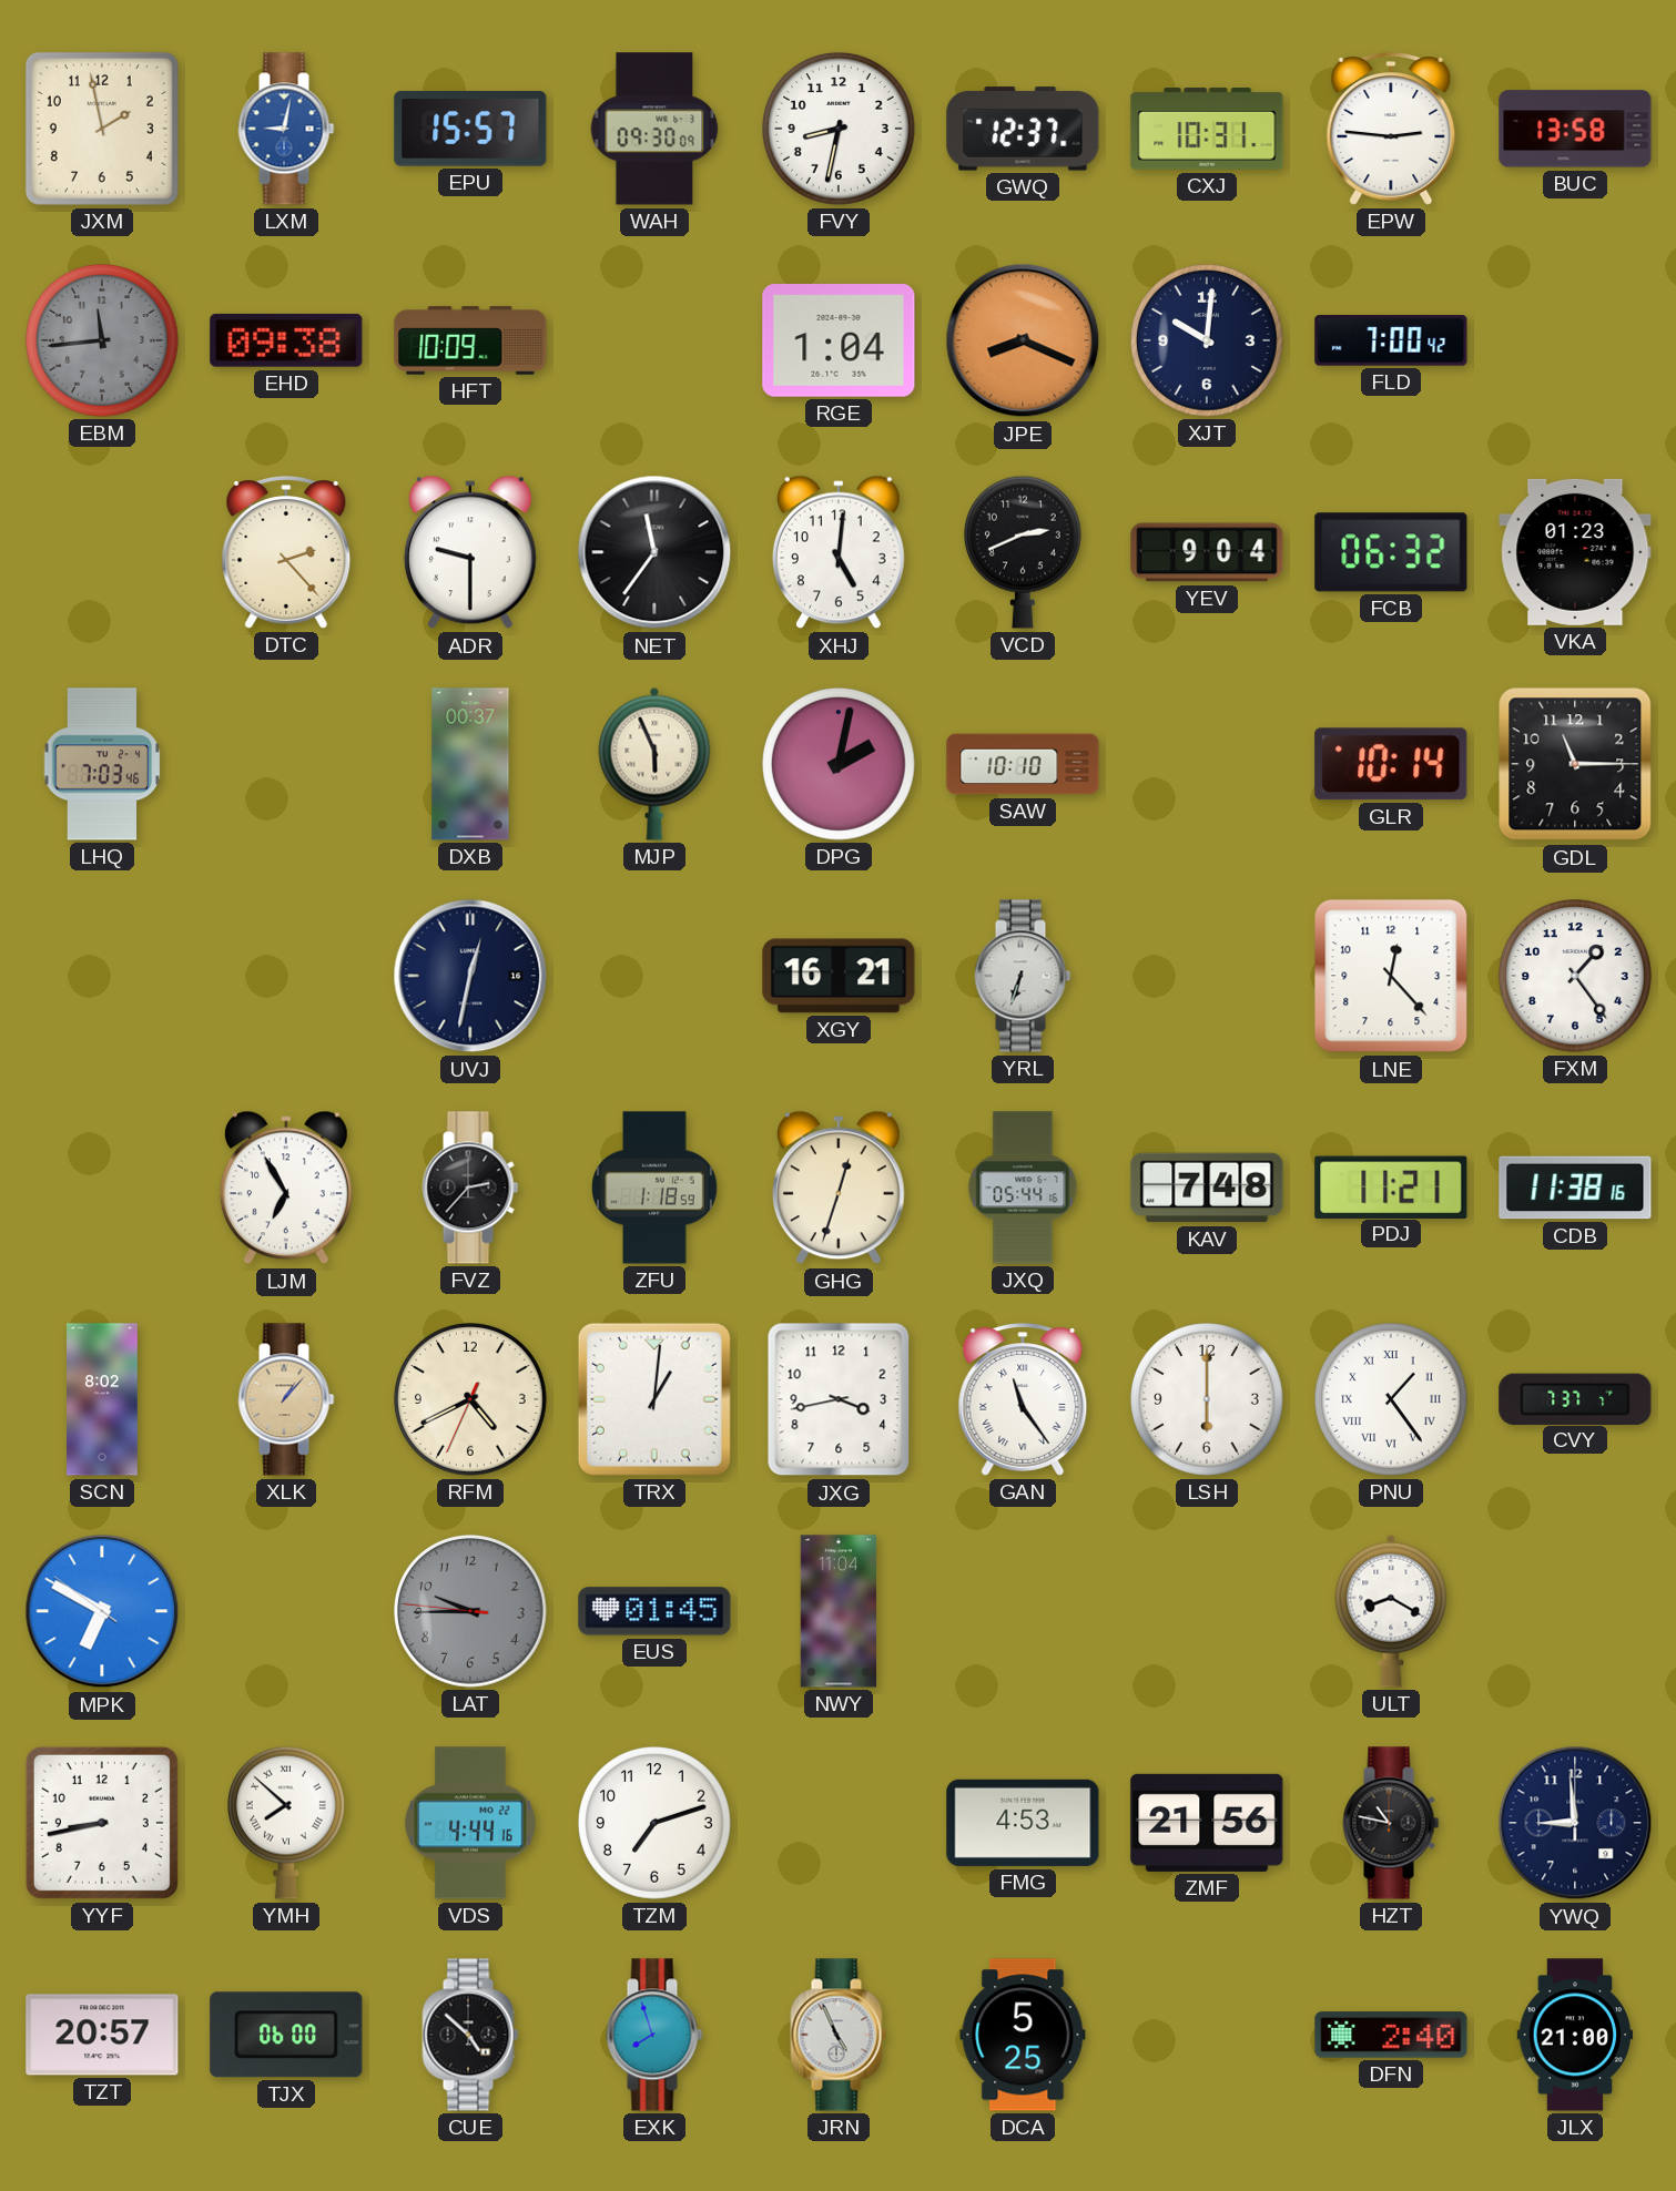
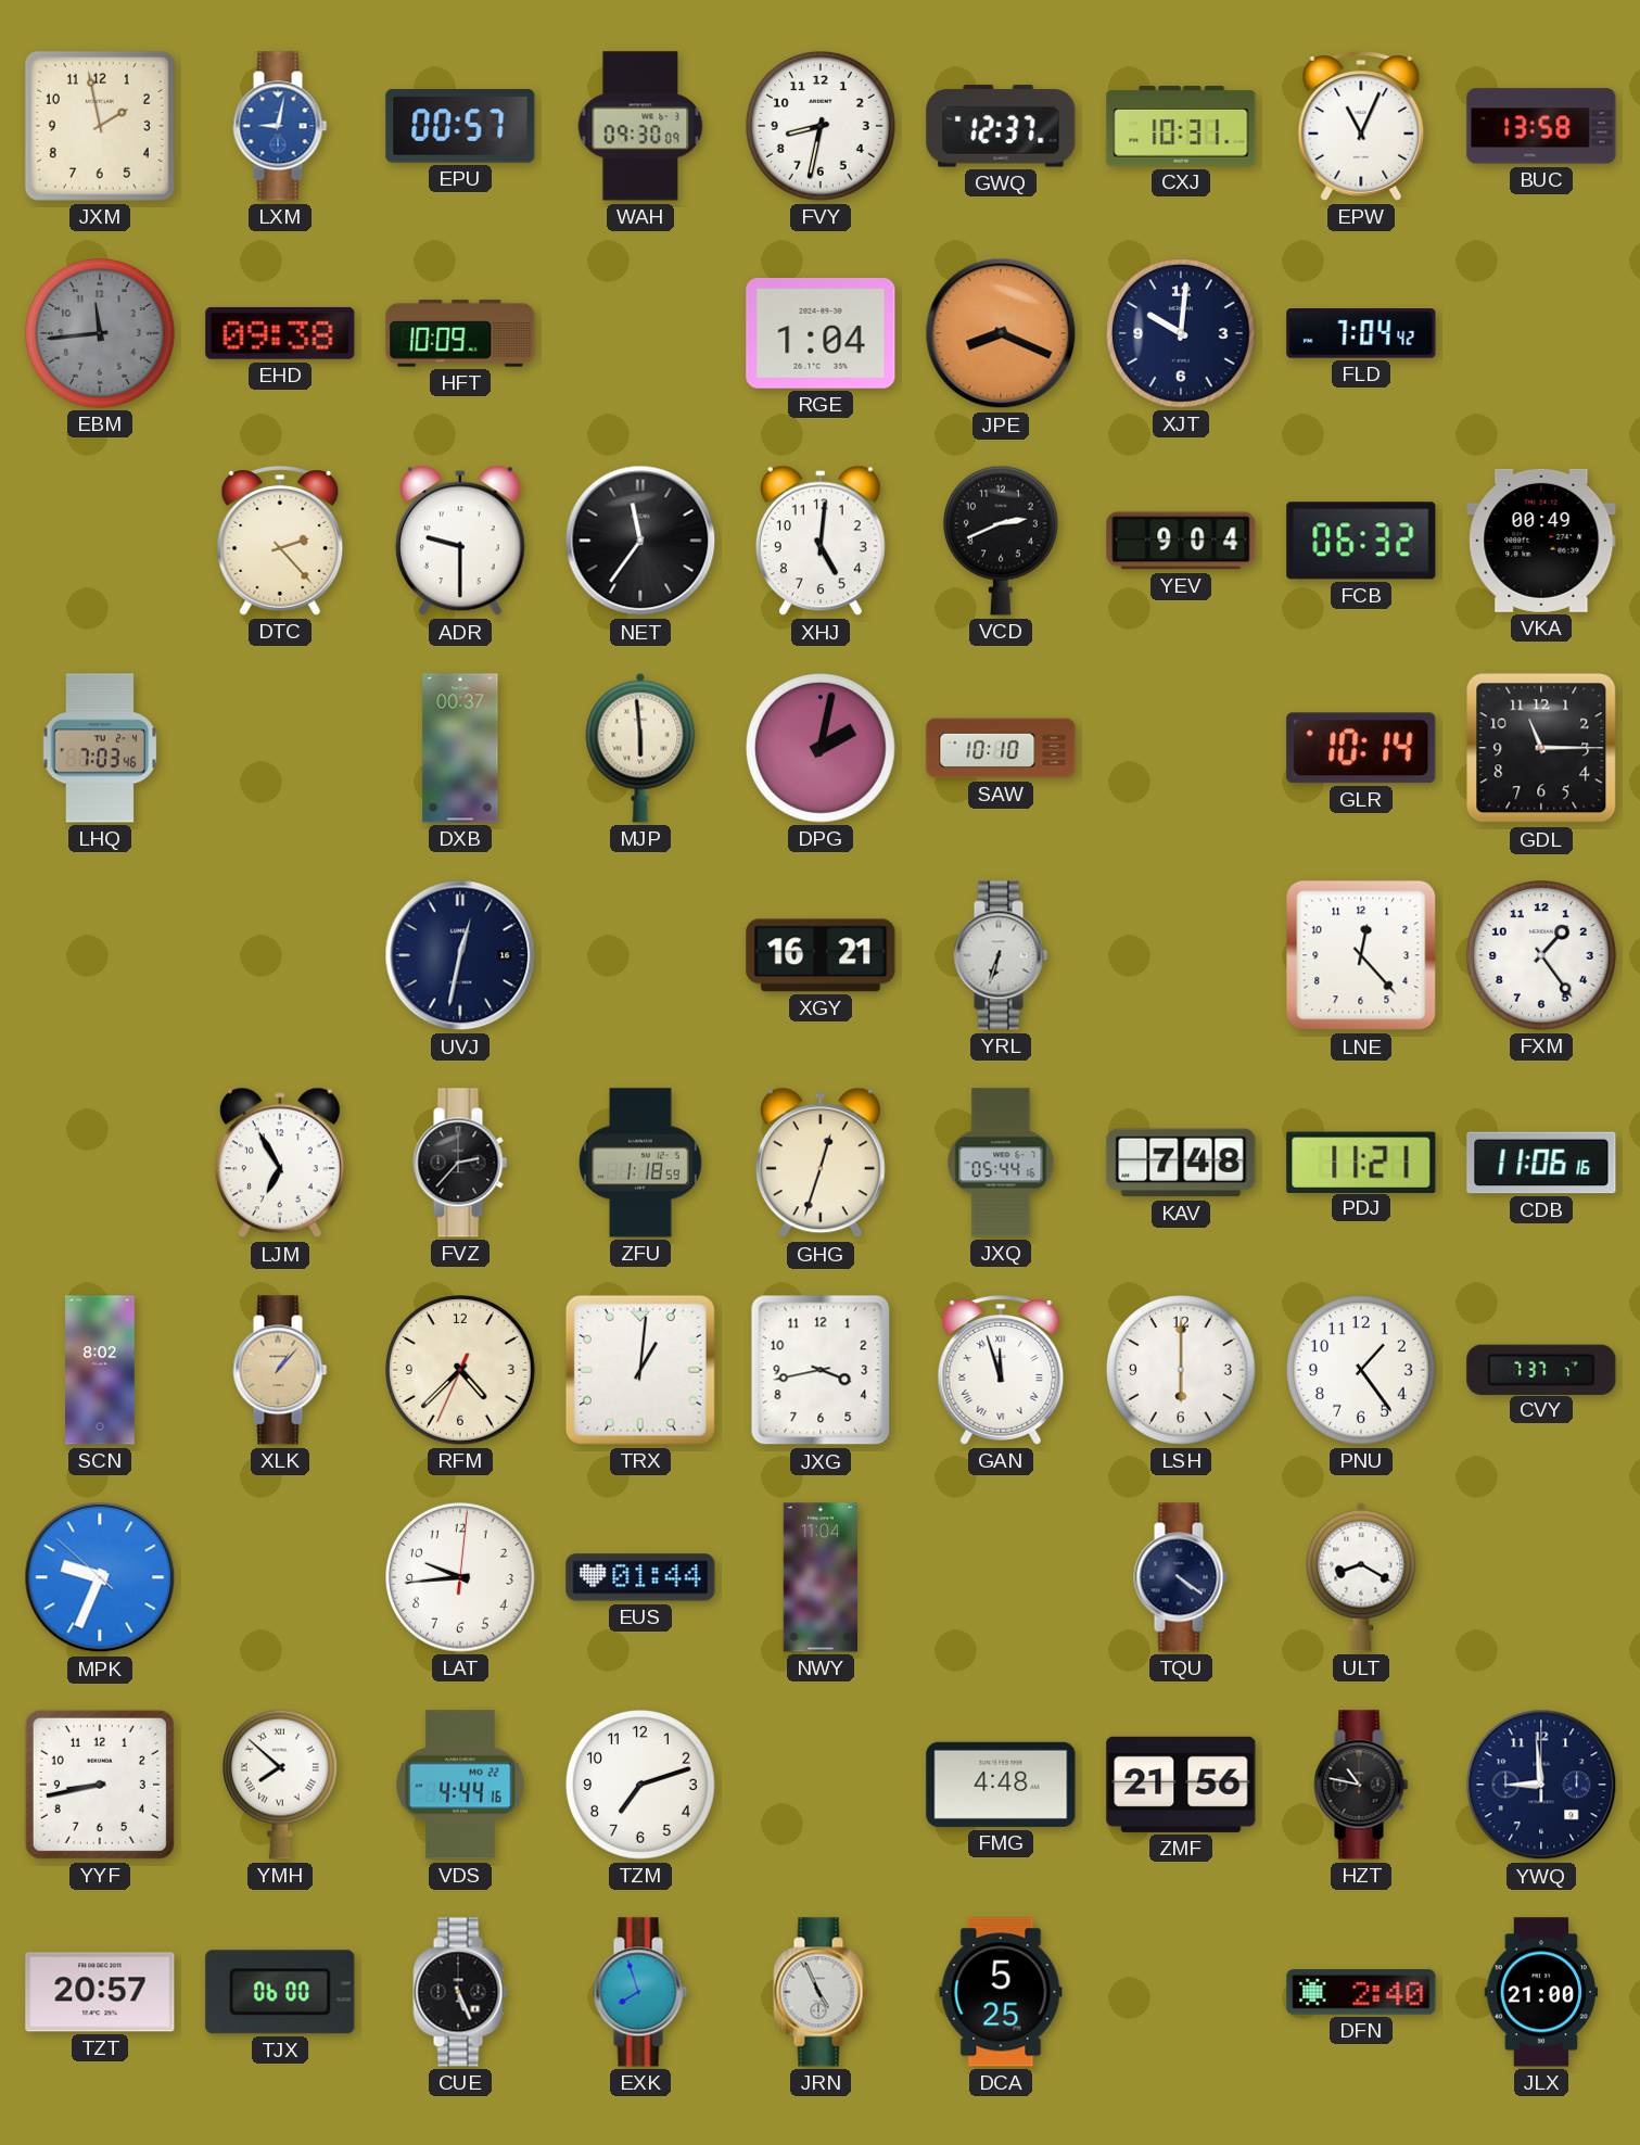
EPU: 15:57 -> 00:57
EPW: 2:46 -> 11:04
FLD: 7:00 -> 7:04
VKA: 01:23 -> 00:49
MJP: 5:56 -> 5:59
CDB: 11:38 -> 11:06
RFM: 4:40 -> 4:37
GAN: 11:24 -> 11:57
PNU numerals: Roman -> Arabic
MPK: 6:49 -> 9:33
LAT: 9:44:46 -> 9:44:01
LAT dial: grey -> white
EUS: 01:45 -> 01:44
TQU: none -> 4:21
FMG: 4:53 -> 4:48
CUE: 4:52 -> 5:26
